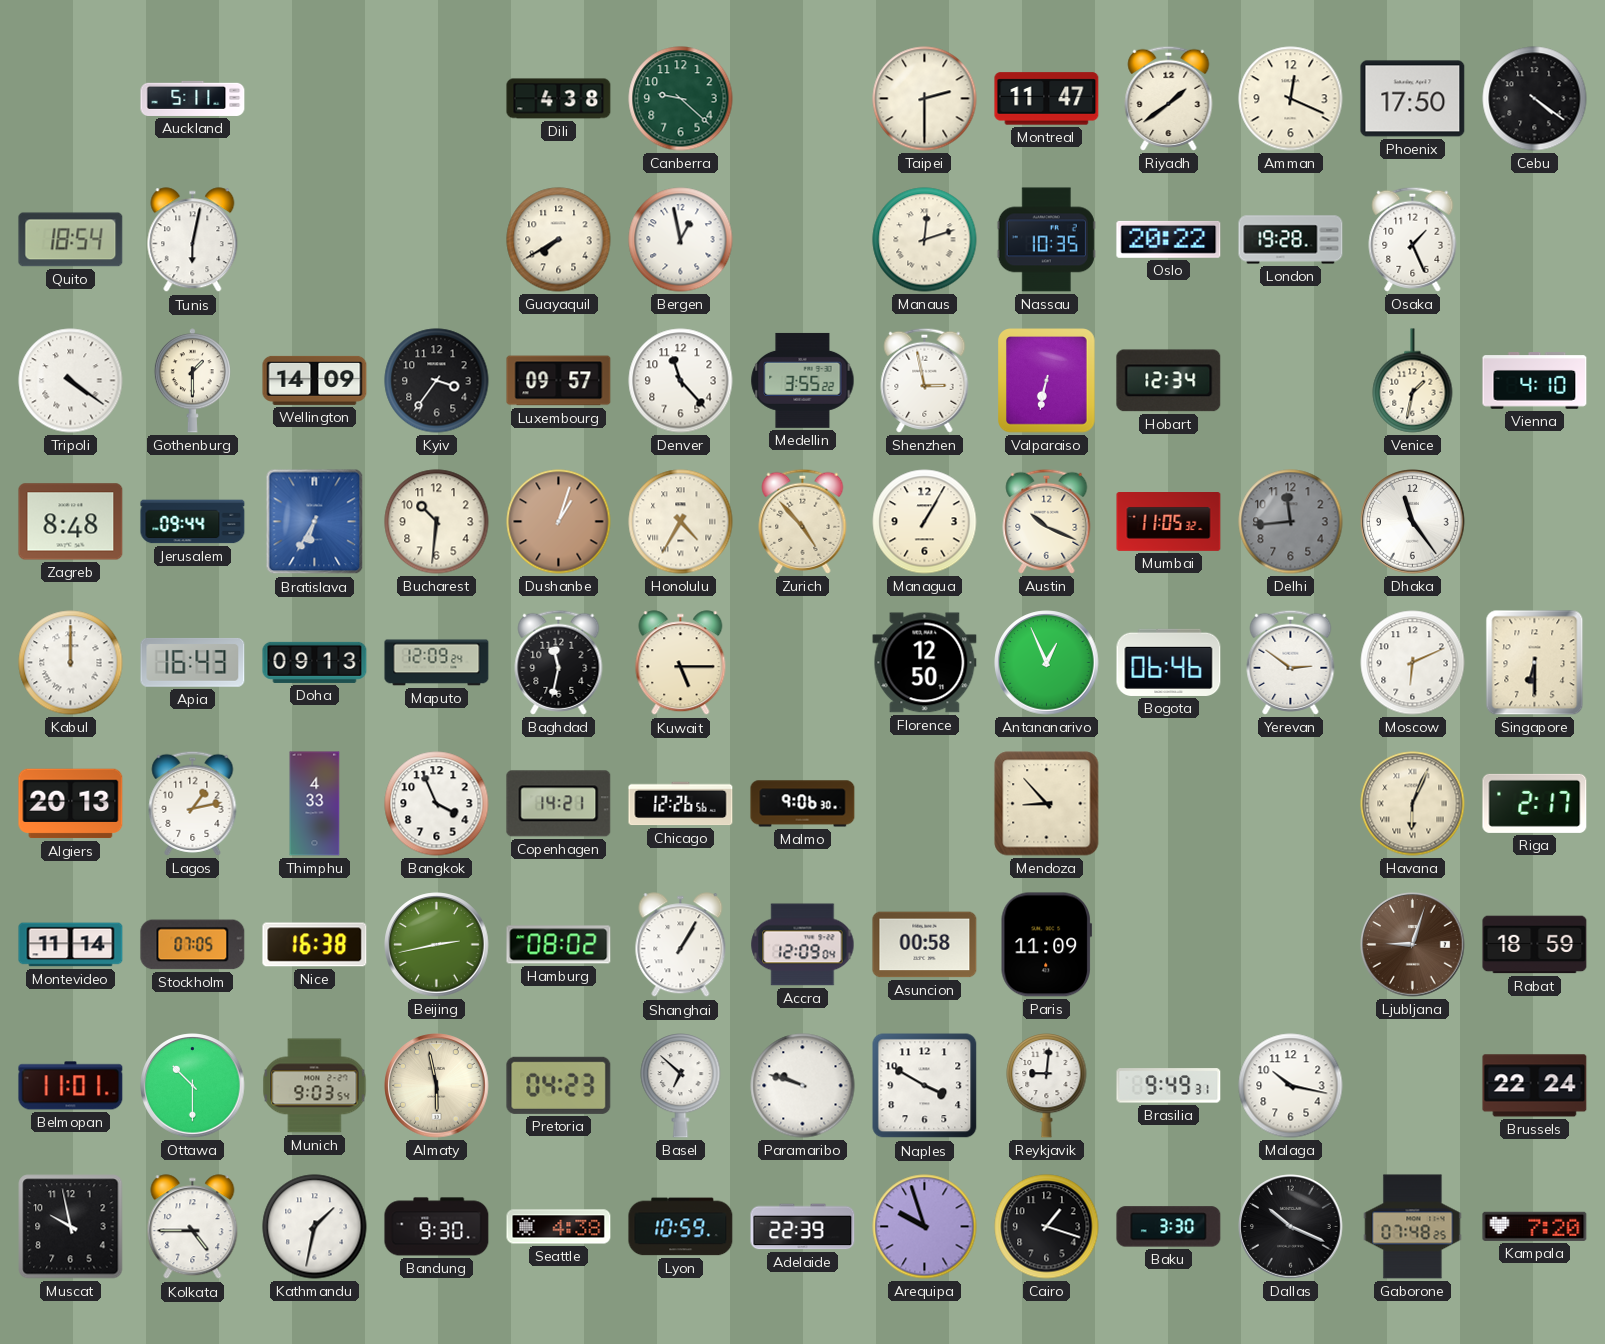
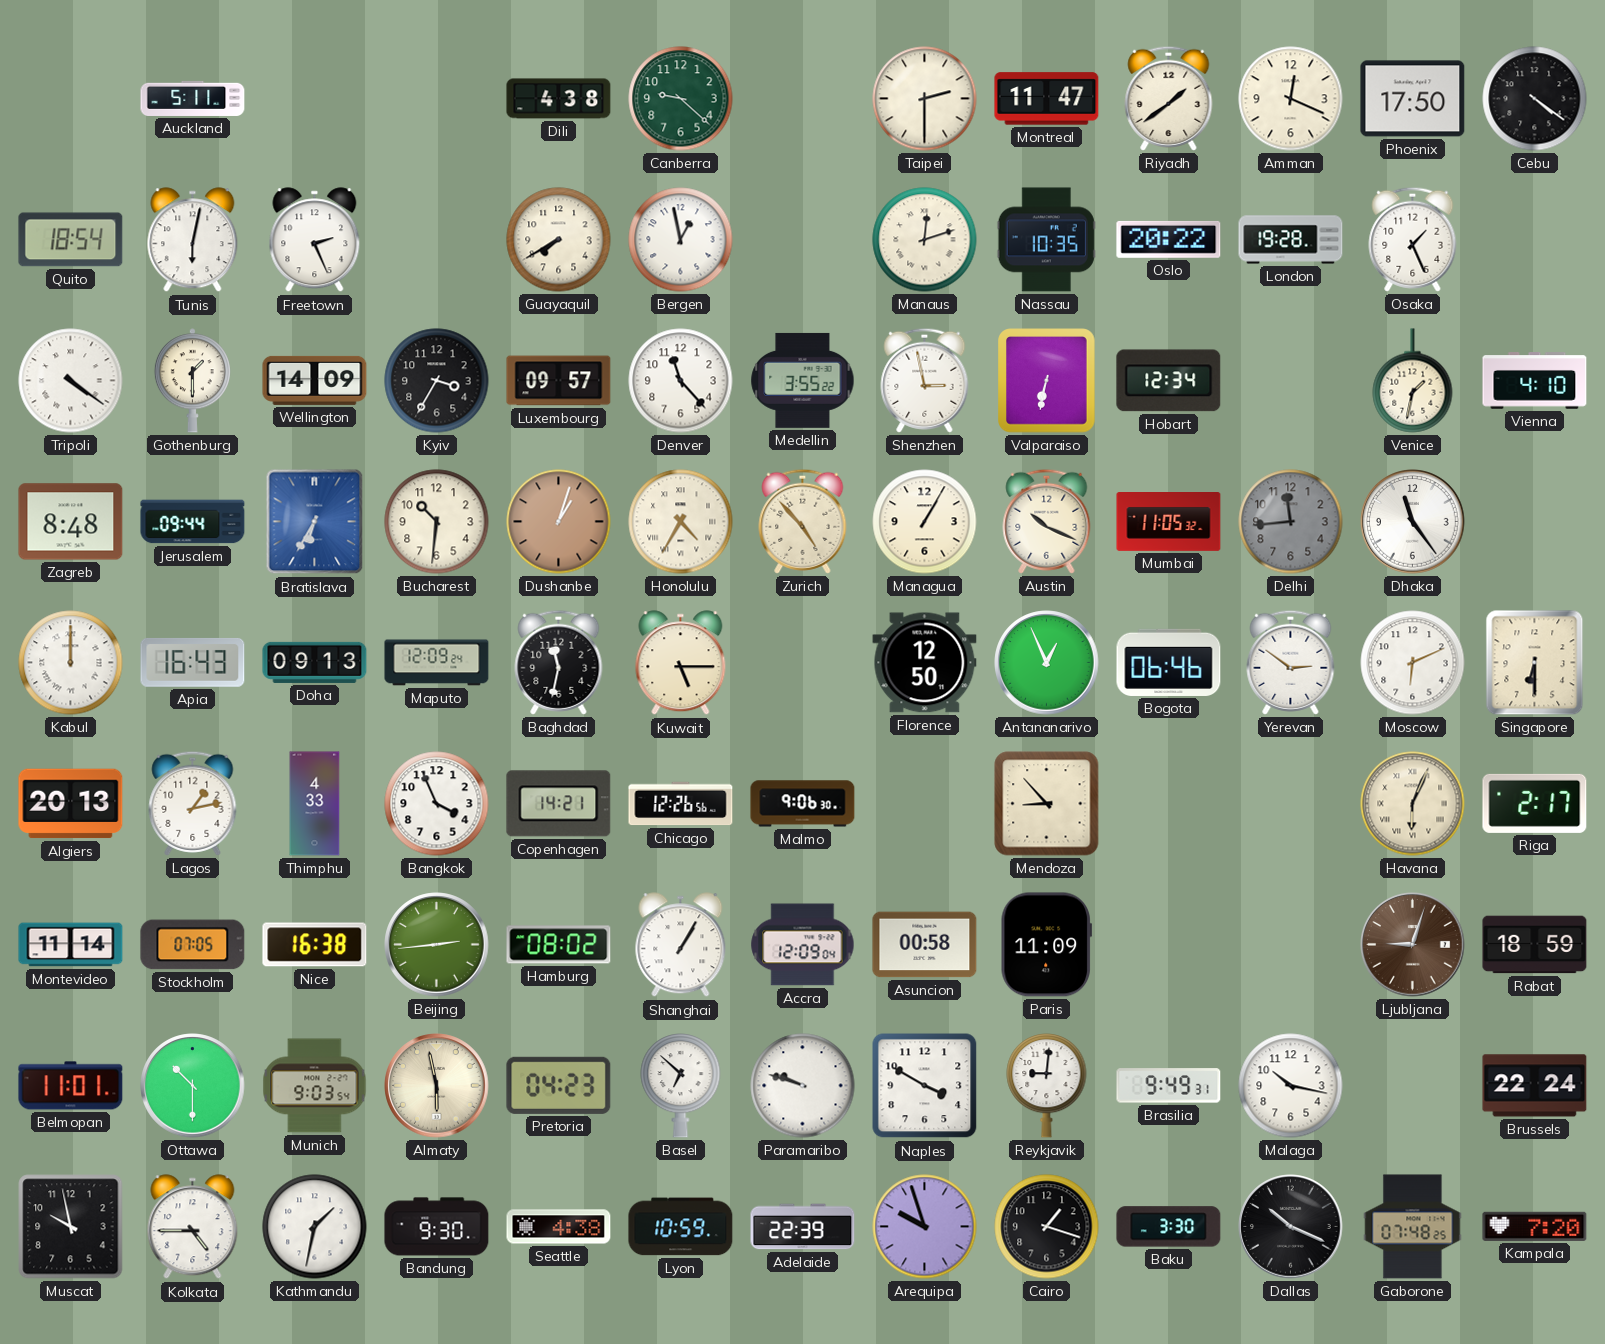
Freetown: none -> 2:26
Kyiv: 3:36 -> 3:35
Beijing: 2:43 -> 2:44
